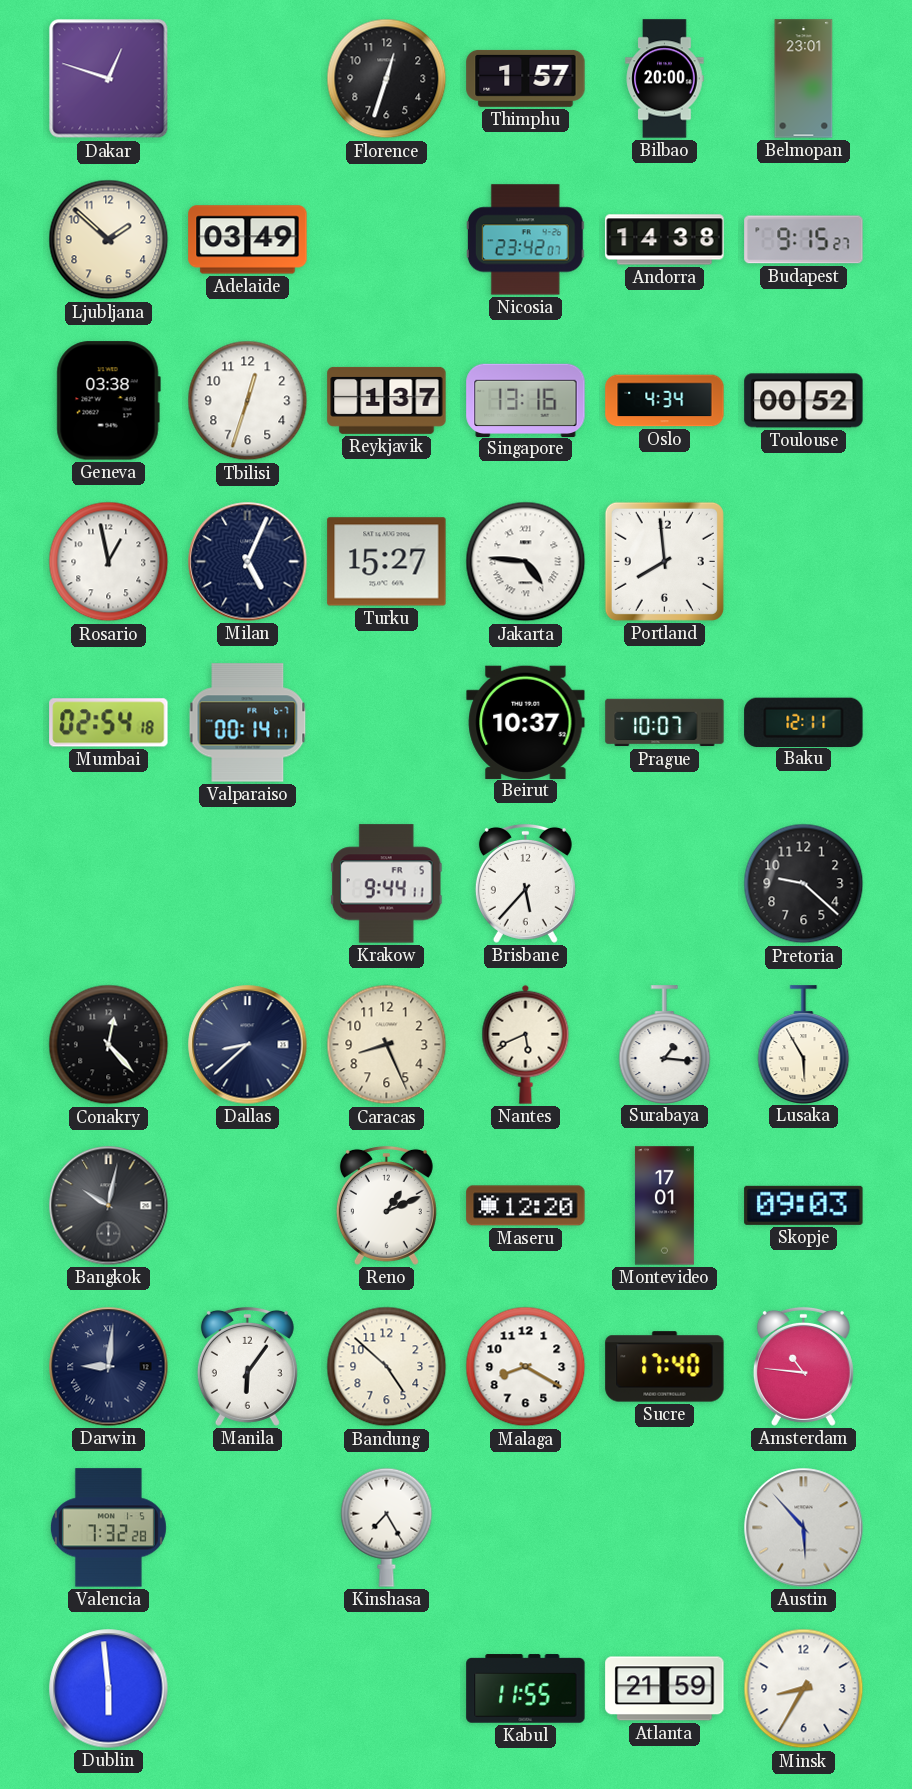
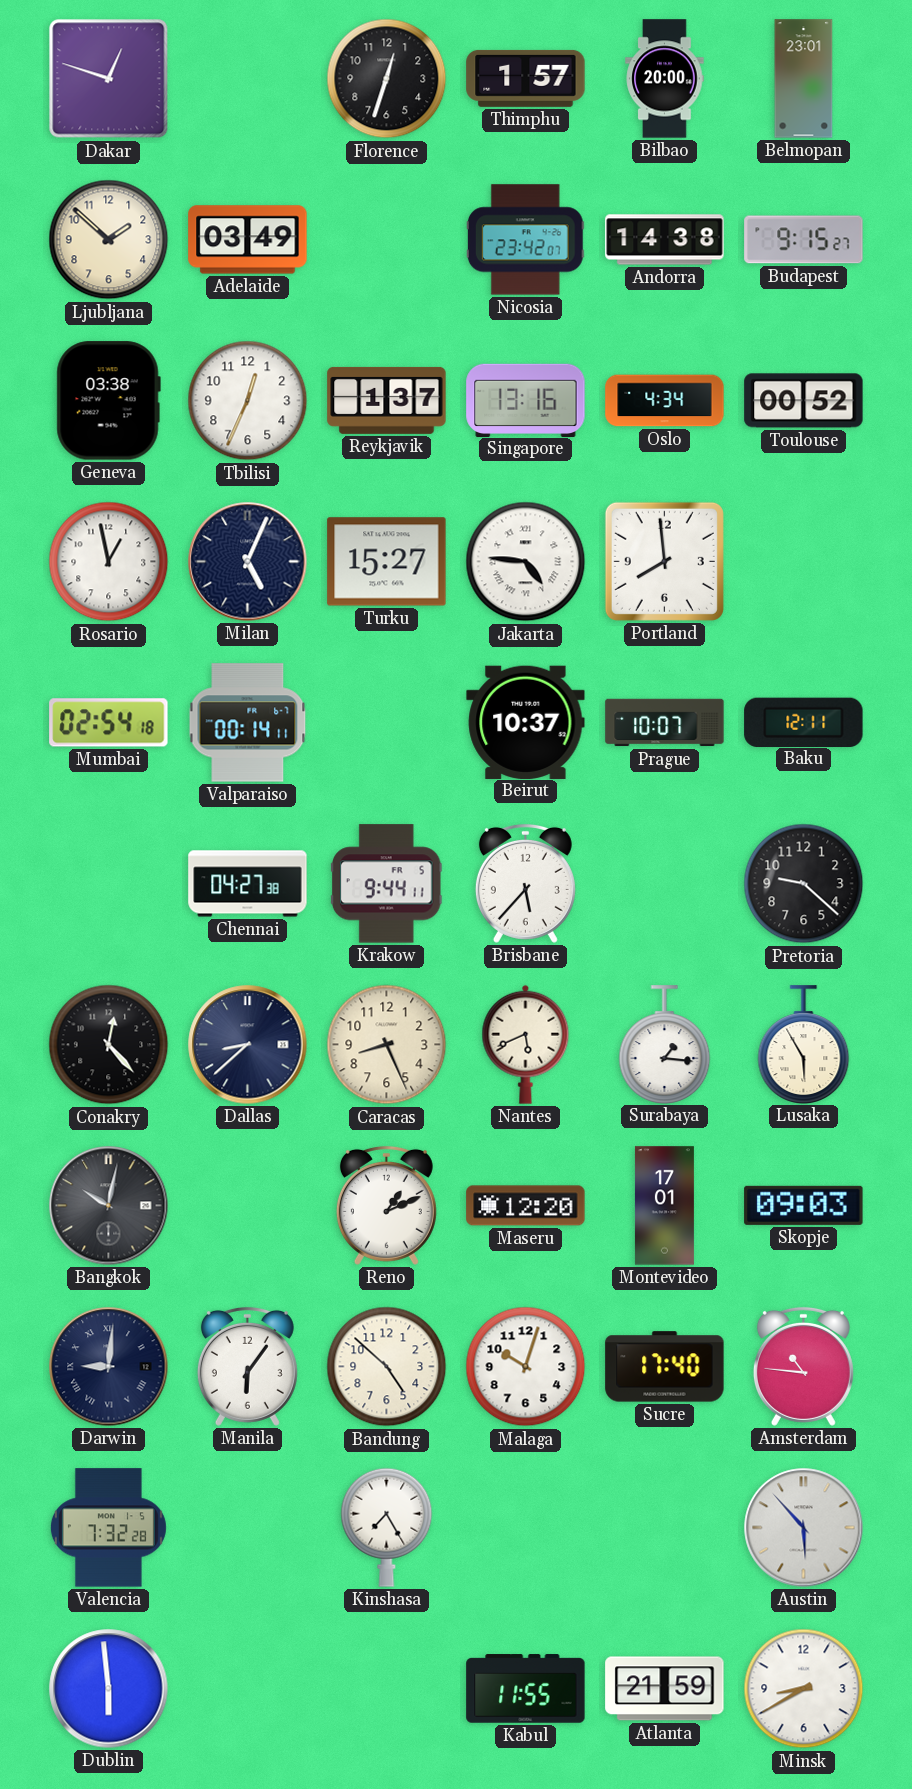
Tbilisi: 12:33 -> 12:34
Chennai: none -> 04:27
Malaga: 8:20 -> 10:03
Minsk: 8:35 -> 8:40
